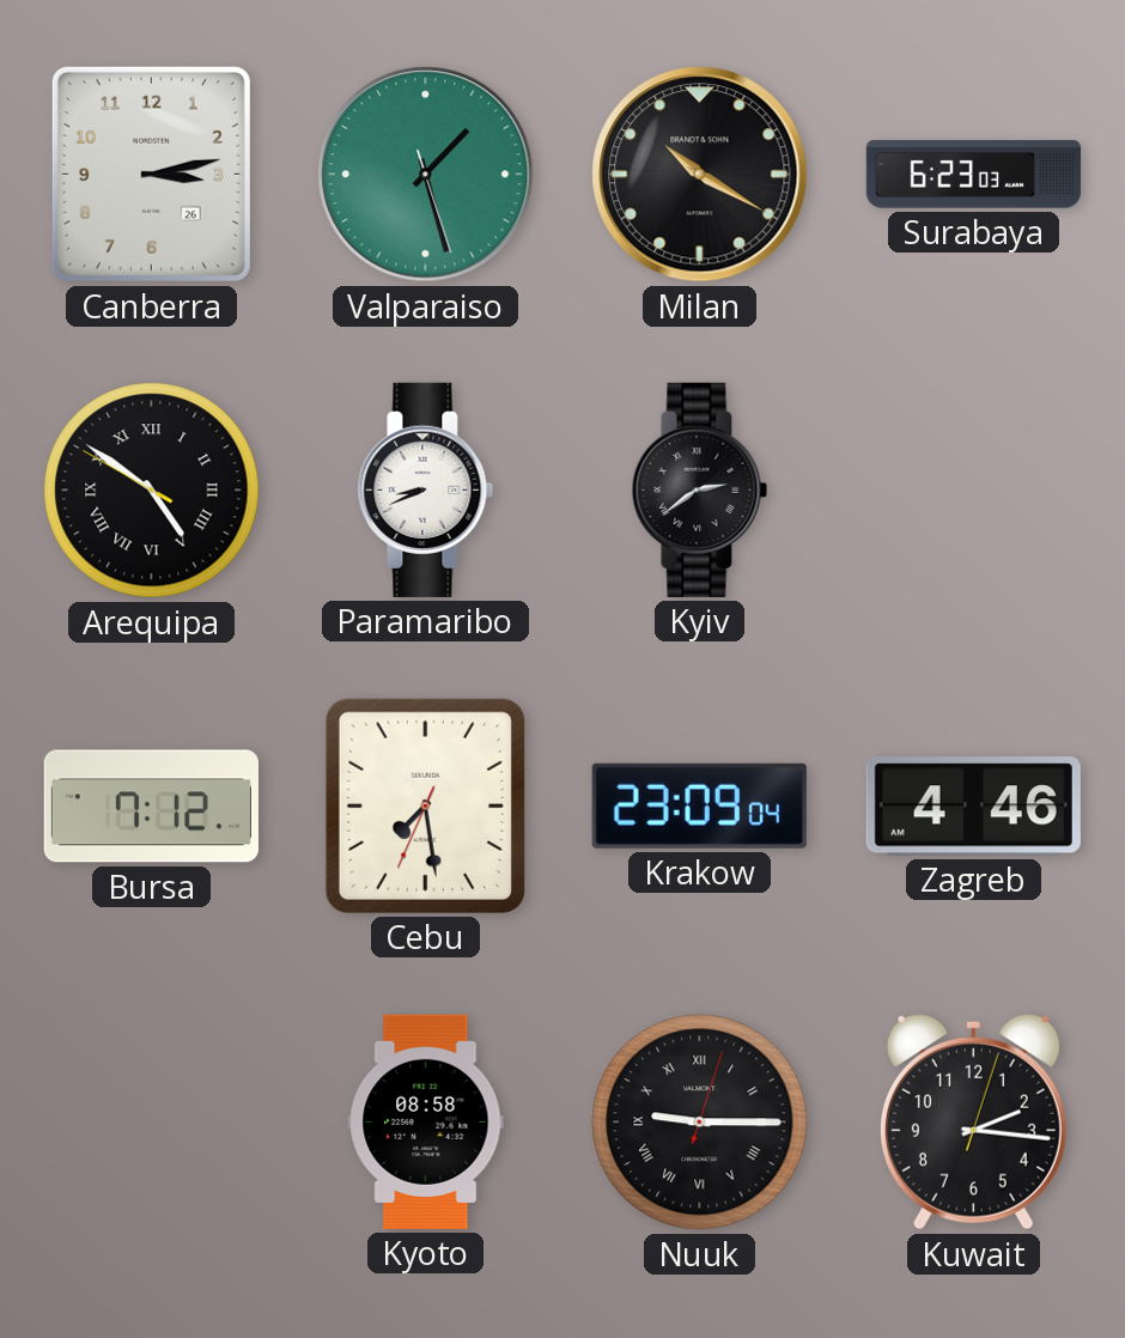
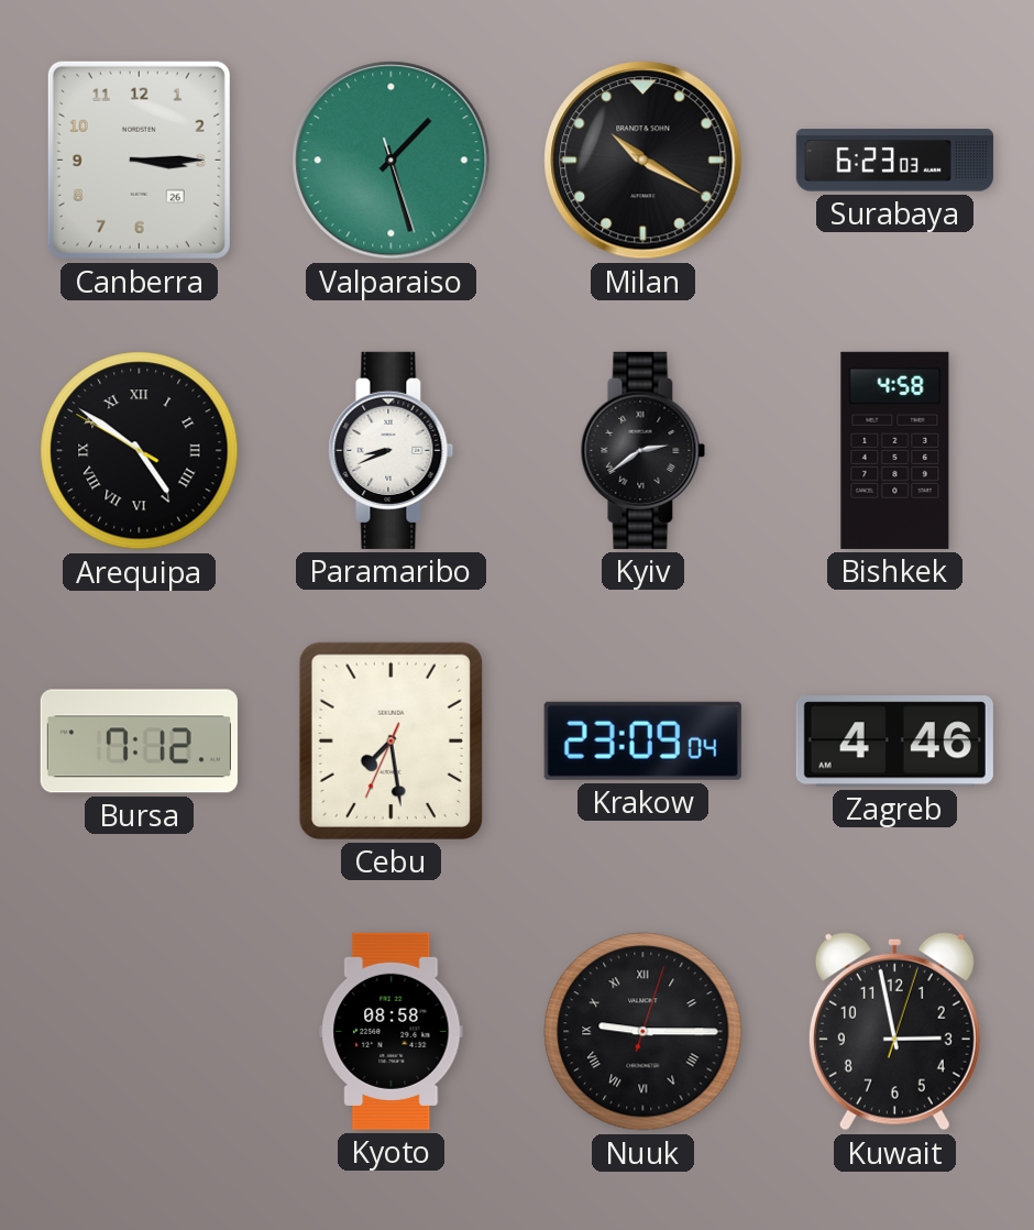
Canberra: 3:13 -> 3:15
Bishkek: none -> 4:58
Kuwait: 2:16 -> 2:58
